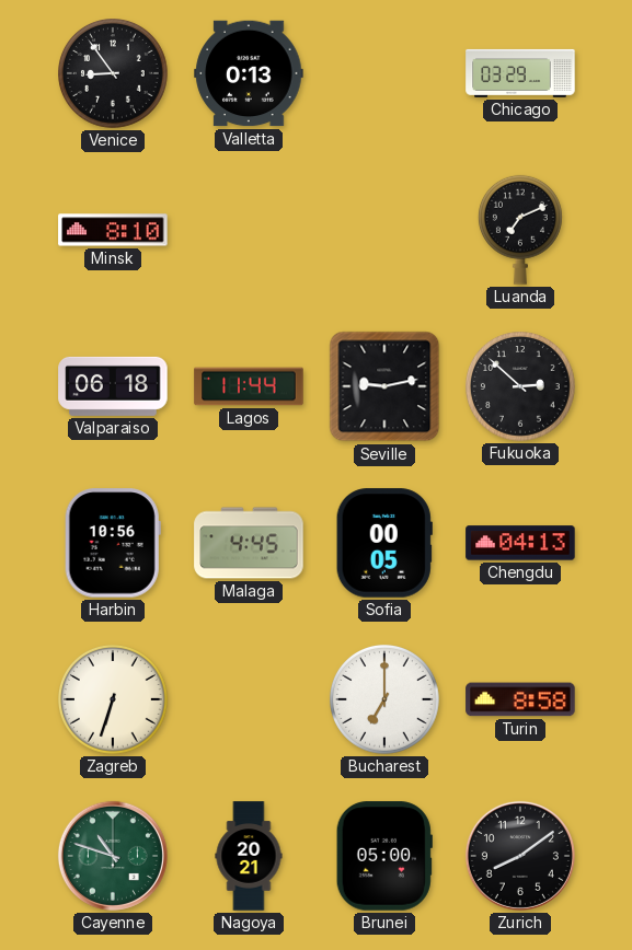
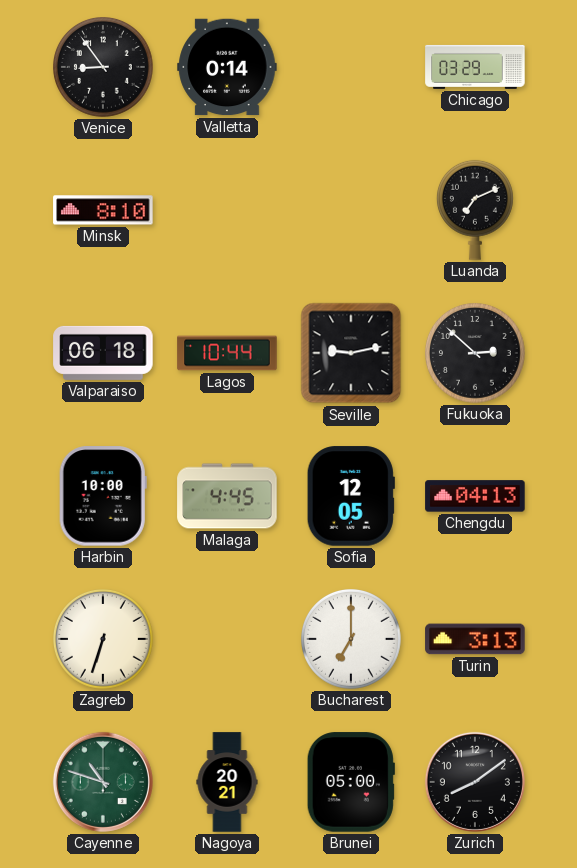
Valletta: 0:13 -> 0:14
Lagos: 11:44 -> 10:44
Harbin: 10:56 -> 10:00
Sofia: 00:05 -> 12:05
Turin: 8:58 -> 3:13
